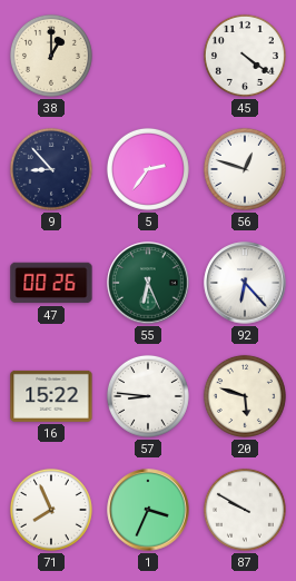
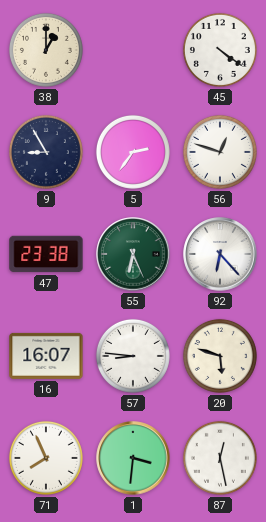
9: 8:53 -> 8:55
47: 00:26 -> 23:38
16: 15:22 -> 16:07
1: 3:34 -> 3:31
87: 9:50 -> 12:28
